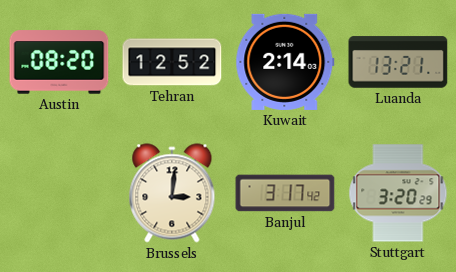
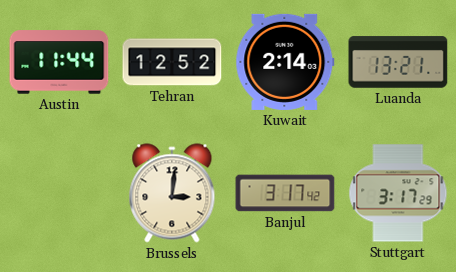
Austin: 08:20 -> 11:44
Stuttgart: 3:20 -> 3:17
